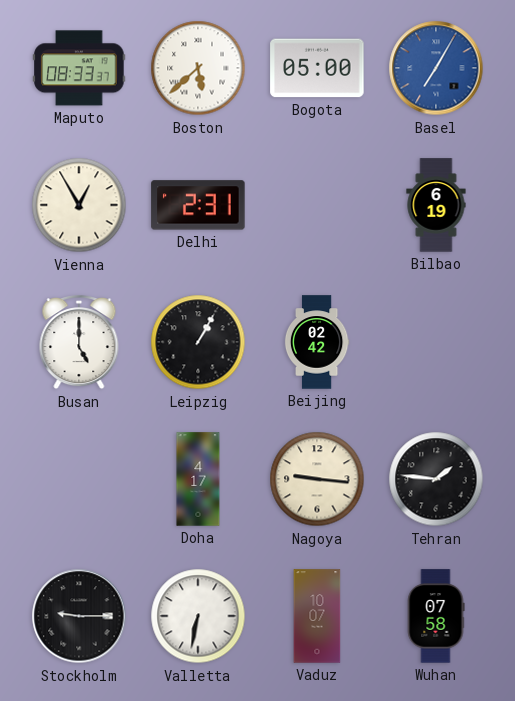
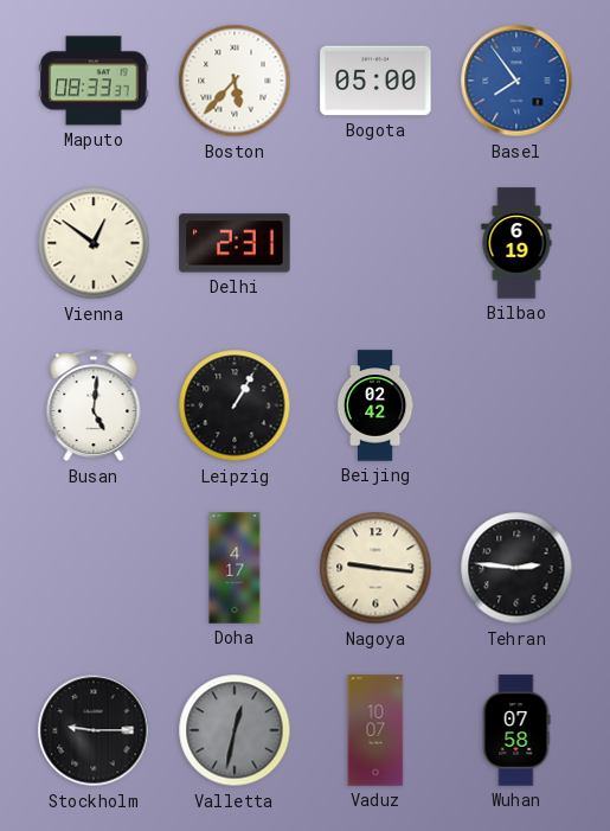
Boston: 5:38 -> 5:37
Basel: 7:05 -> 7:54
Vienna: 12:55 -> 12:51
Busan: 5:00 -> 5:01
Tehran: 1:46 -> 2:46
Valletta: 6:32 -> 12:32
Valletta dial: white -> grey
